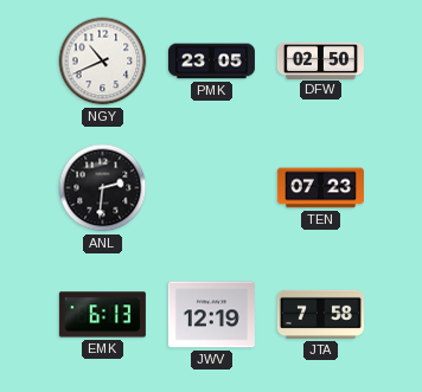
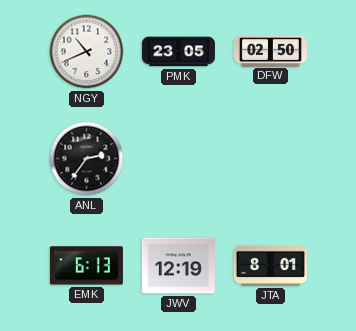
ANL: 2:31 -> 2:36
TEN: 07:23 -> none
JTA: 7:58 -> 8:01
